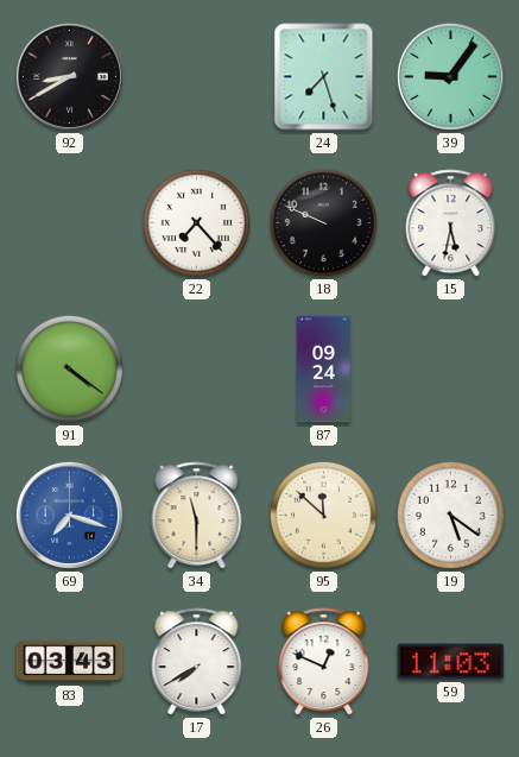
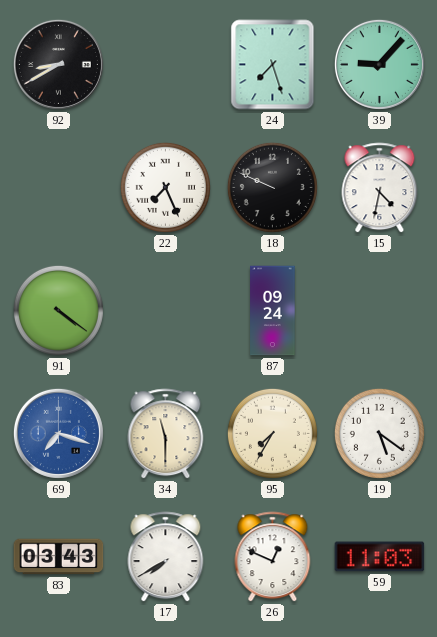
39: 9:06 -> 9:07
22: 7:23 -> 7:26
15: 5:32 -> 4:32
95: 11:52 -> 7:35
